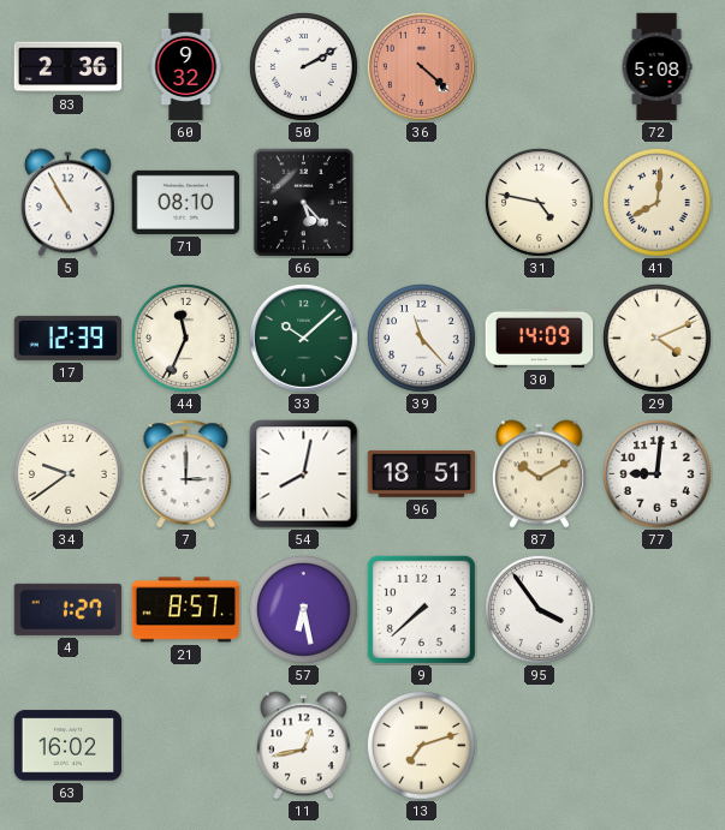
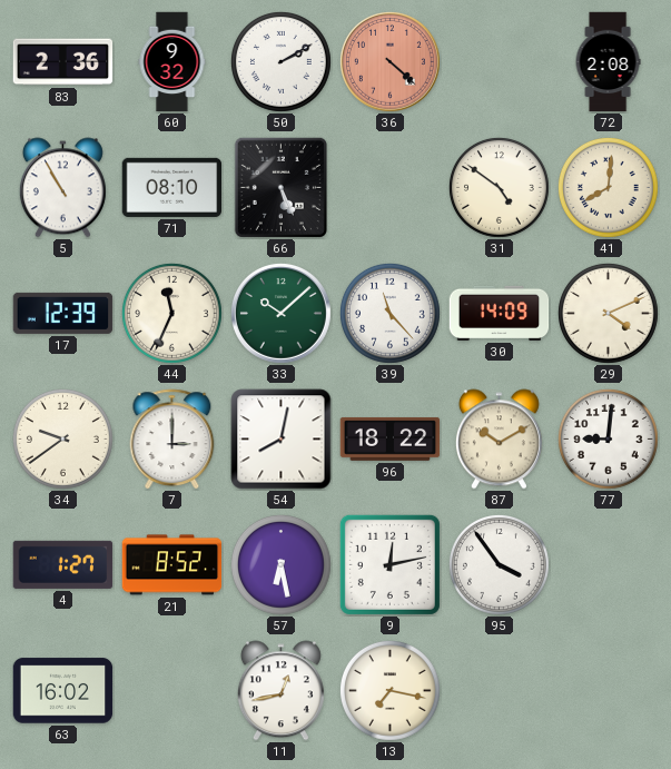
72: 5:08 -> 2:08
66: 5:23 -> 5:26
31: 4:47 -> 4:51
96: 18:51 -> 18:22
21: 8:57 -> 8:52
9: 7:38 -> 12:13
13: 7:12 -> 7:17
